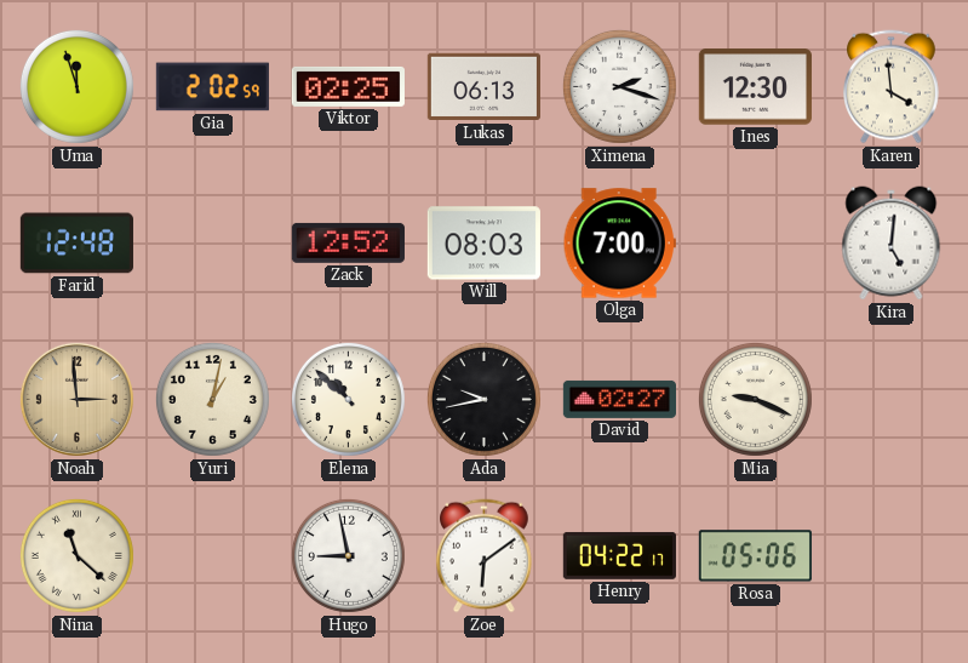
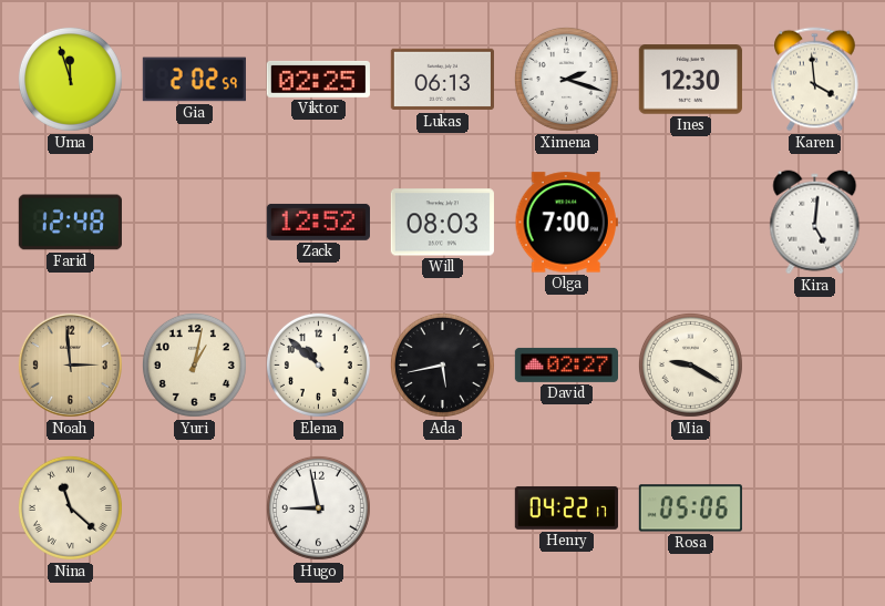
Ada: 9:43 -> 5:43
Mia: 9:19 -> 9:20
Zoe: 6:09 -> none
